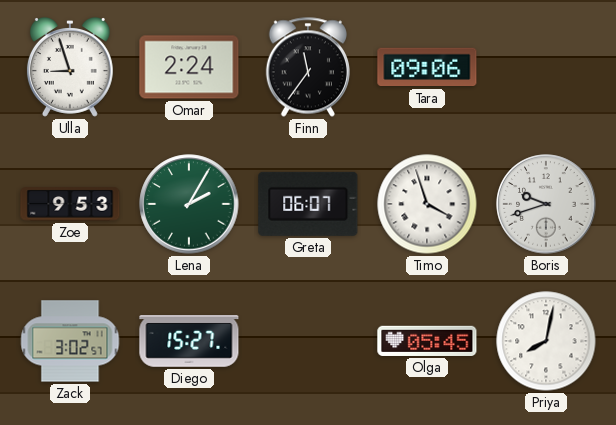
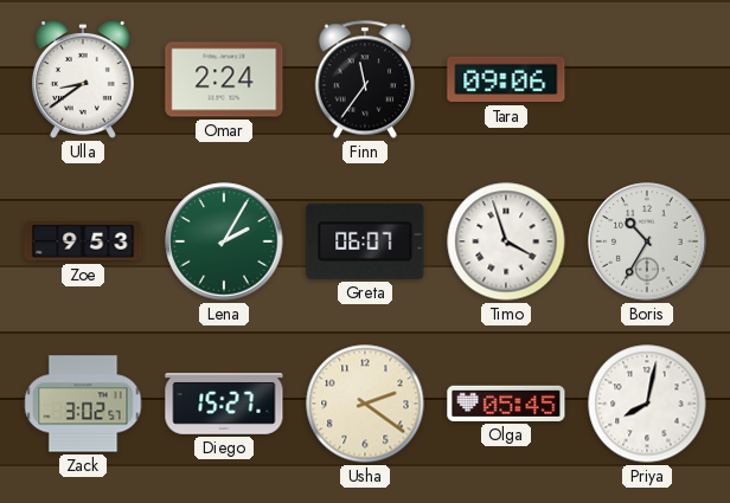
Ulla: 8:57 -> 8:39
Boris: 9:42 -> 10:35
Usha: none -> 2:21
